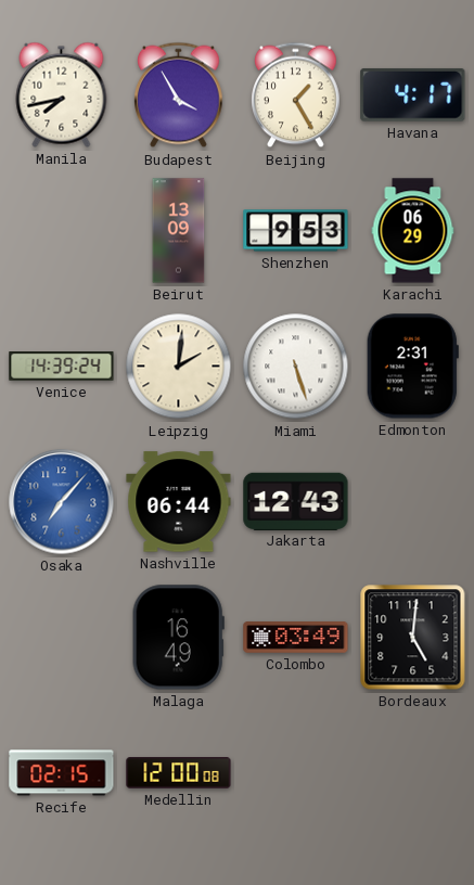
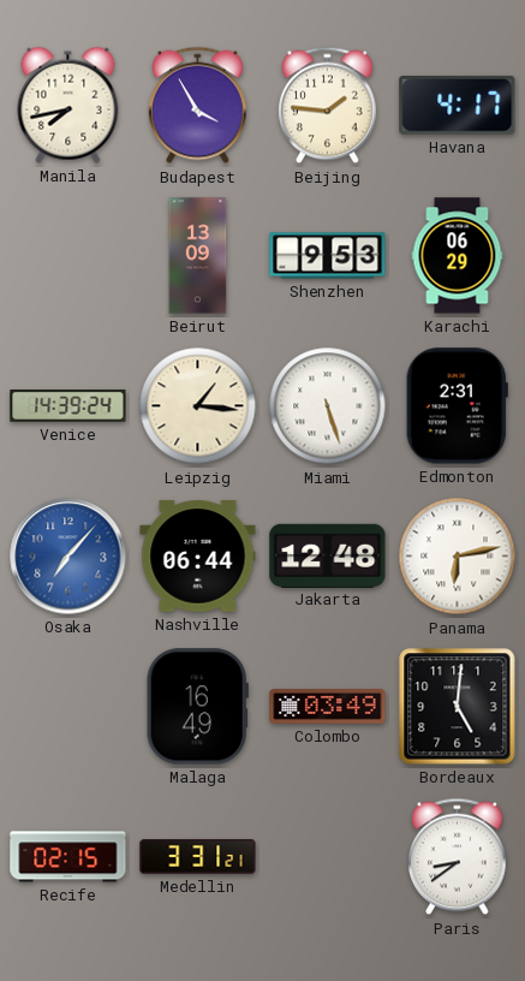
Beijing: 1:25 -> 1:46
Leipzig: 2:01 -> 1:16
Jakarta: 12:43 -> 12:48
Panama: none -> 6:13
Medellin: 12:00 -> 3:31
Paris: none -> 8:39
